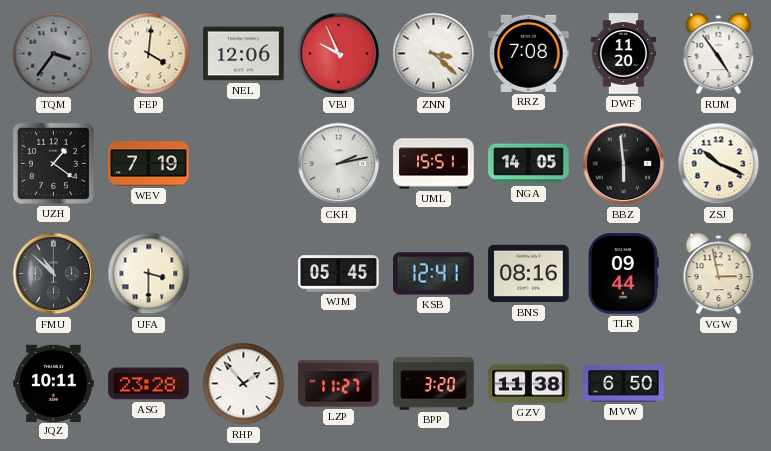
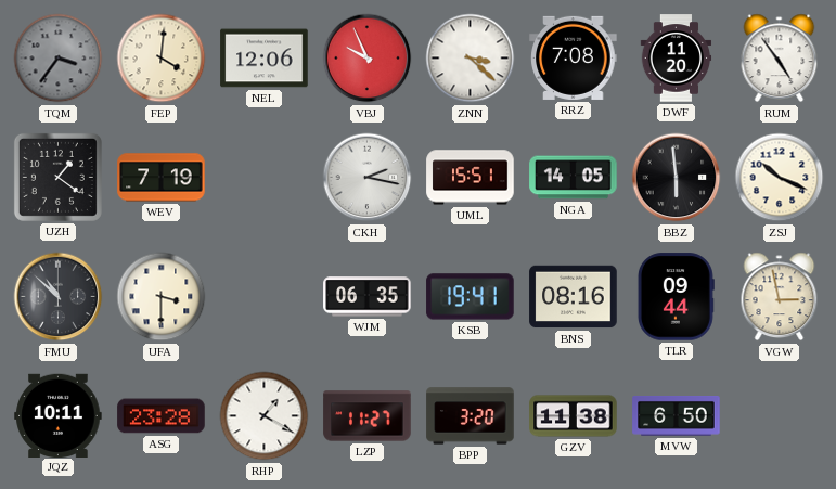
CKH: 2:13 -> 2:17
WJM: 05:45 -> 06:35
KSB: 12:41 -> 19:41
RHP: 1:53 -> 1:20
